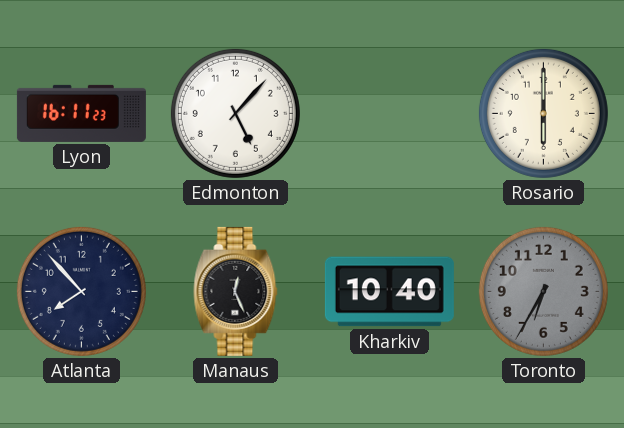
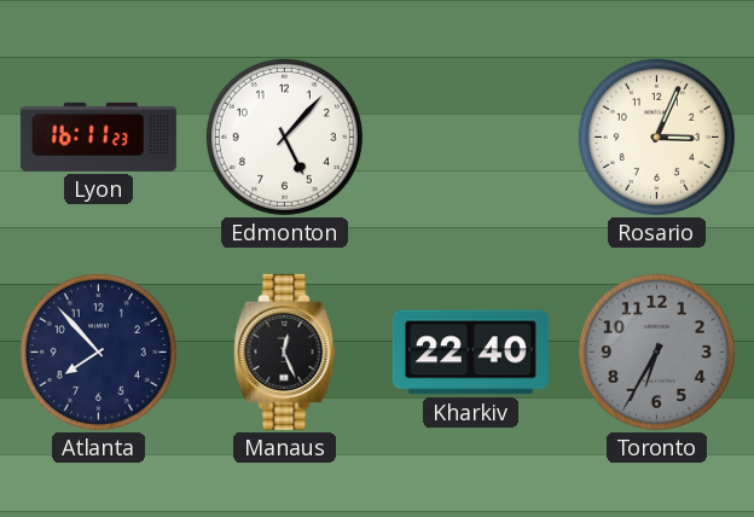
Rosario: 6:00 -> 3:04
Kharkiv: 10:40 -> 22:40
